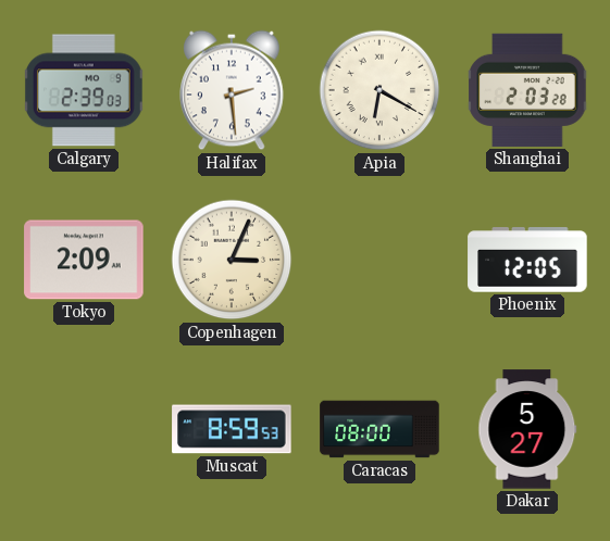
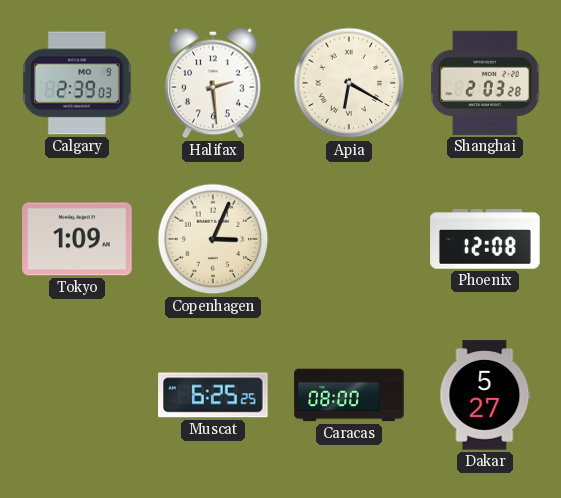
Tokyo: 2:09 -> 1:09
Phoenix: 12:05 -> 12:08
Muscat: 8:59 -> 6:25
